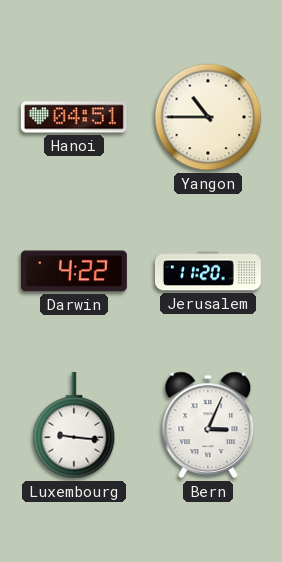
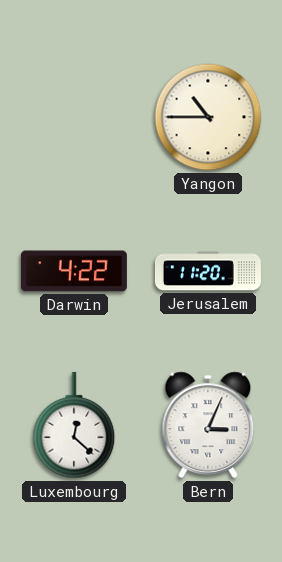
Hanoi: 04:51 -> none
Luxembourg: 9:16 -> 12:22
